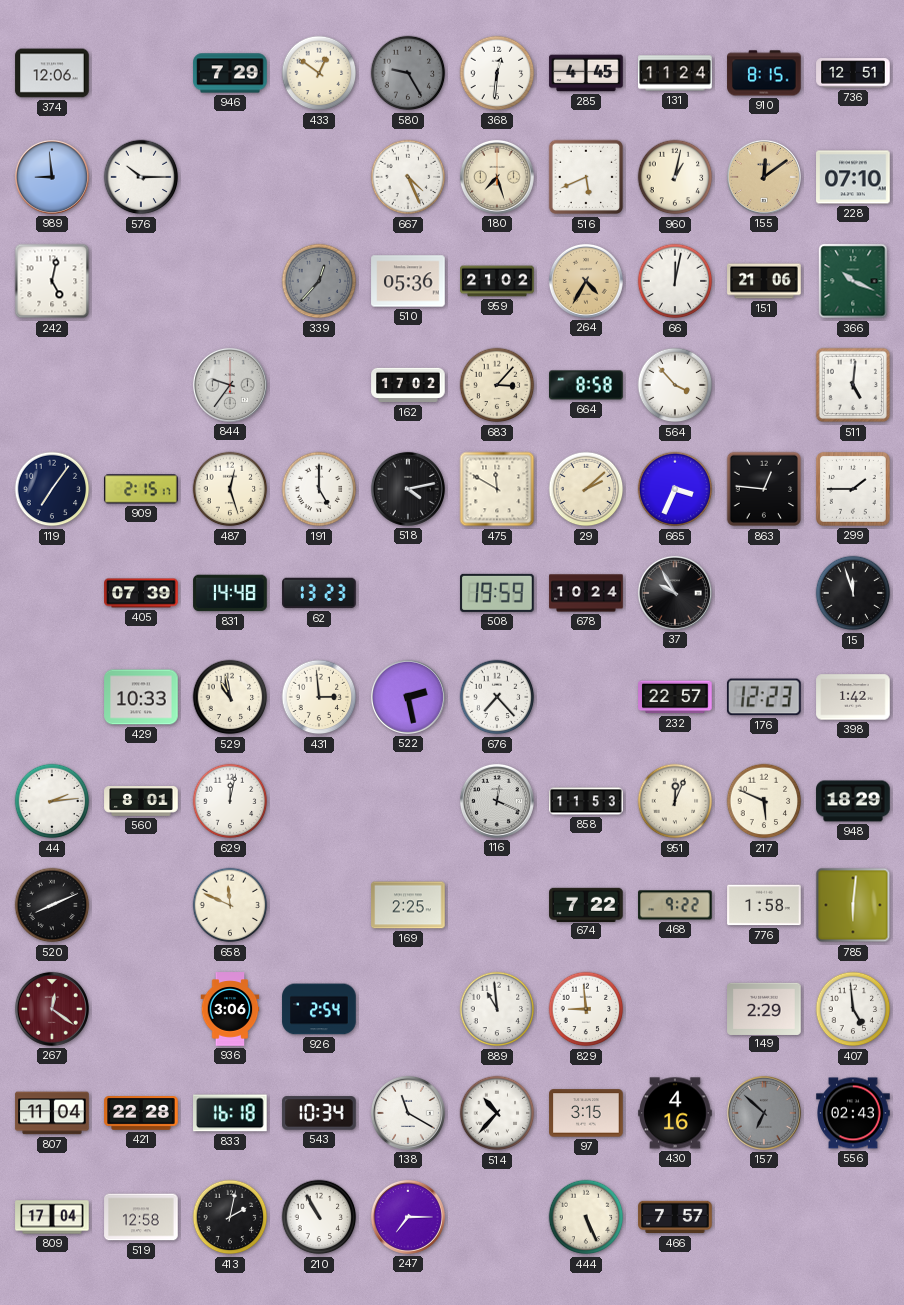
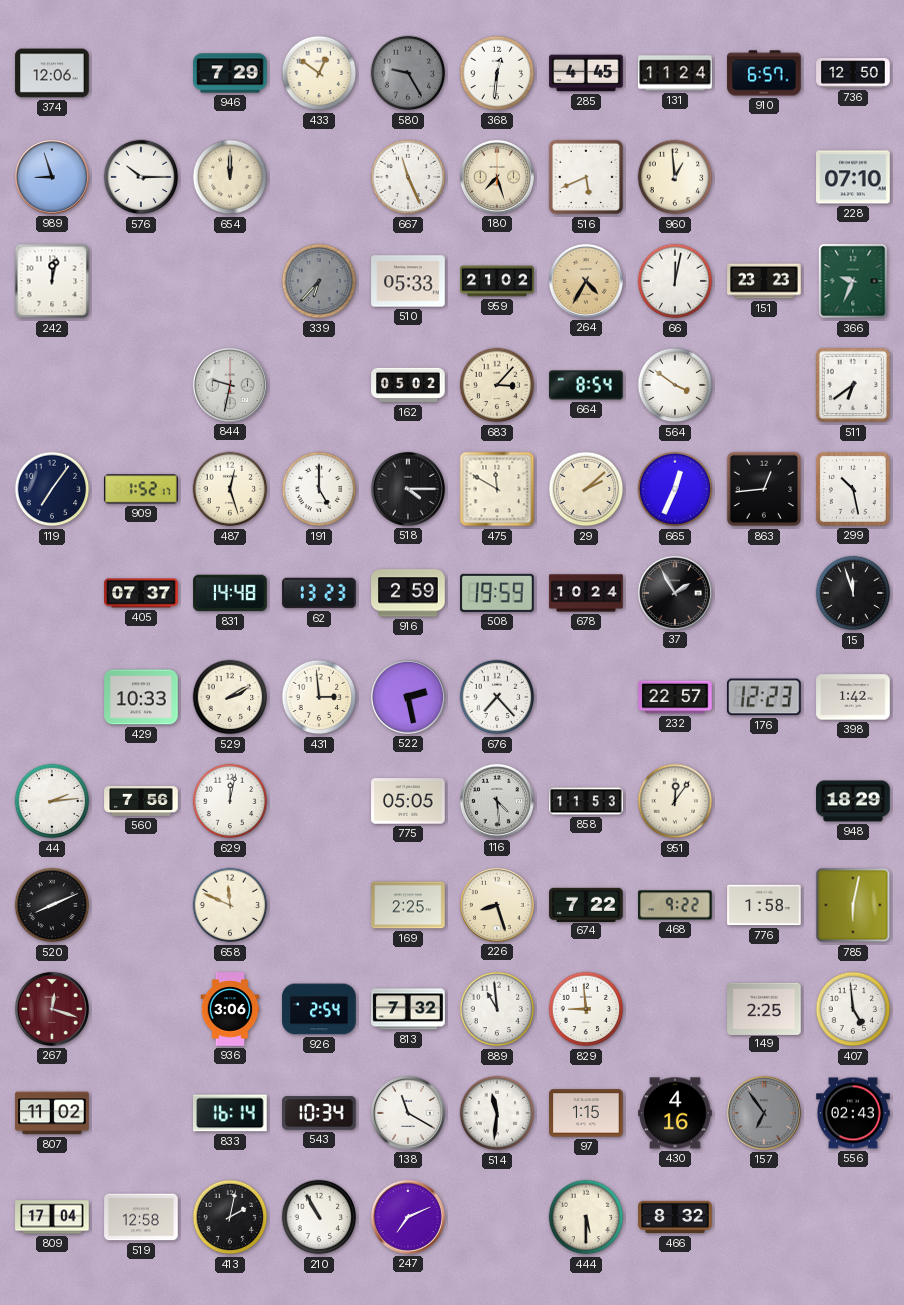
910: 8:15 -> 6:57
736: 12:51 -> 12:50
989: 8:59 -> 8:57
654: none -> 12:00
667: 4:26 -> 11:26
960: 1:02 -> 12:59
155: 12:09 -> none
242: 5:02 -> 12:02
339: 12:37 -> 6:37
510: 05:36 -> 05:33
151: 21:06 -> 23:23
366: 10:19 -> 9:34
844: 9:36 -> 9:32
162: 17:02 -> 05:02
664: 8:58 -> 8:54
564: 3:53 -> 3:51
511: 5:01 -> 6:39
909: 2:15 -> 1:52
518: 4:13 -> 4:15
665: 3:34 -> 12:34
863: 12:46 -> 12:44
299: 1:45 -> 10:28
405: 07:39 -> 07:37
916: none -> 2:59
37: 9:55 -> 1:55
529: 10:58 -> 2:10
560: 8:01 -> 7:56
775: none -> 05:05
116: 12:19 -> 4:29
951: 12:04 -> 12:06
217: 5:49 -> none
226: none -> 8:27
785: 6:01 -> 6:02
267: 12:21 -> 12:18
813: none -> 7:32
149: 2:29 -> 2:25
807: 11:04 -> 11:02
421: 22:28 -> none
833: 16:18 -> 16:14
514: 10:37 -> 11:31
97: 3:15 -> 1:15
157: 6:52 -> 6:54
247: 7:15 -> 7:11
444: 5:26 -> 5:30
466: 7:57 -> 8:32
